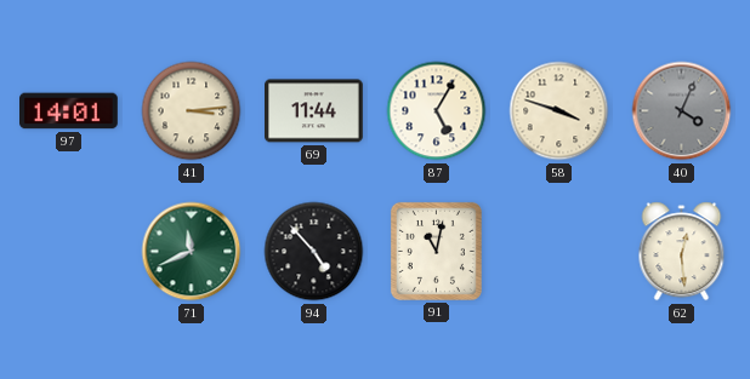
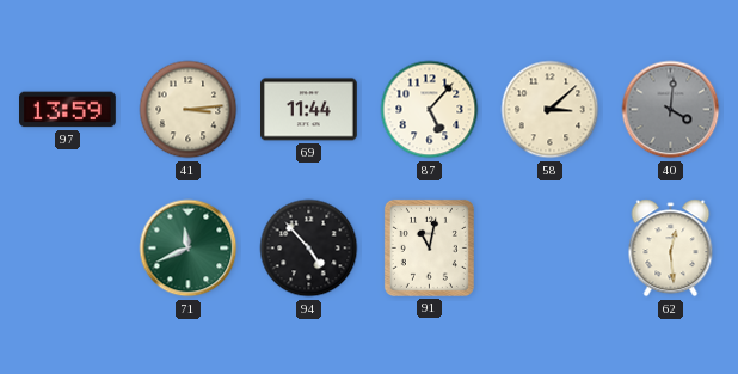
97: 14:01 -> 13:59
87: 5:05 -> 5:07
58: 3:48 -> 3:08
40: 4:04 -> 4:01
